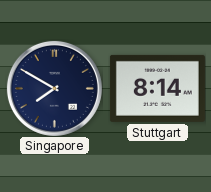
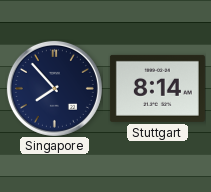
Singapore: 7:50 -> 7:53
